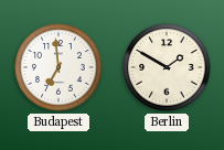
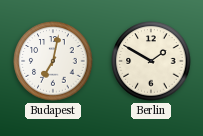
Budapest: 6:59 -> 7:02
